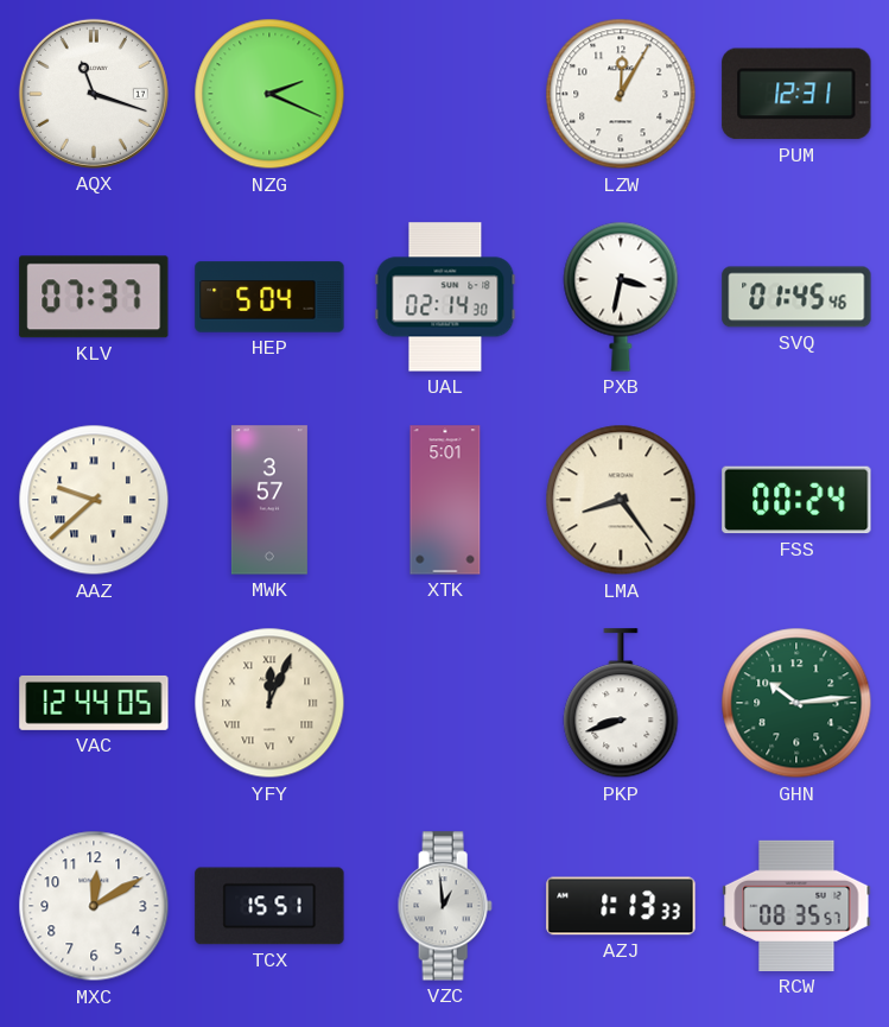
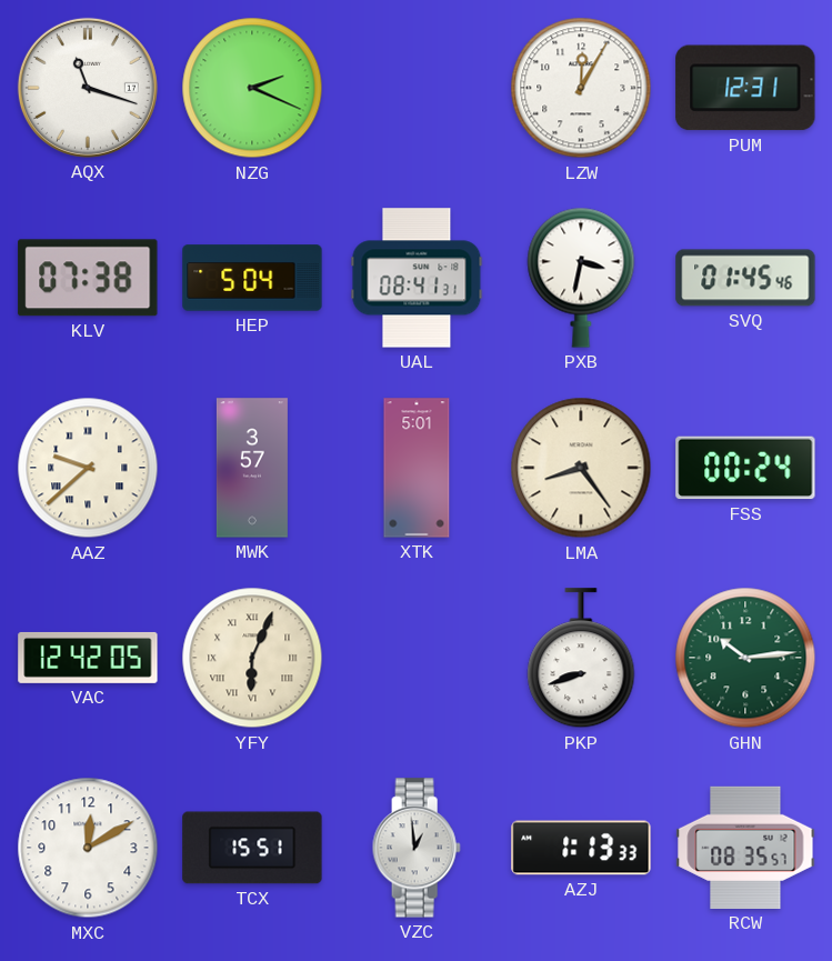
KLV: 07:37 -> 07:38
UAL: 02:14 -> 08:41
VAC: 12:44 -> 12:42
YFY: 12:04 -> 6:04
